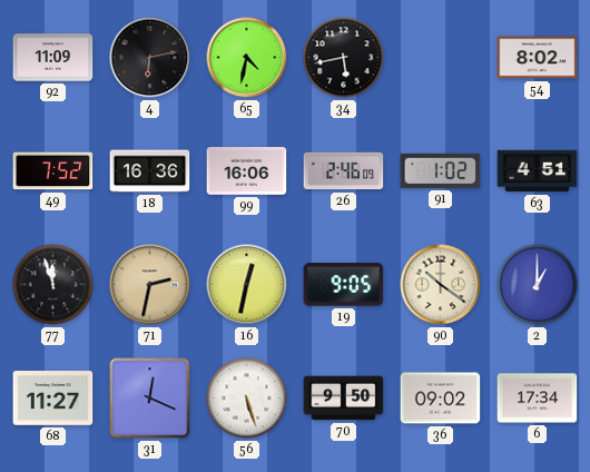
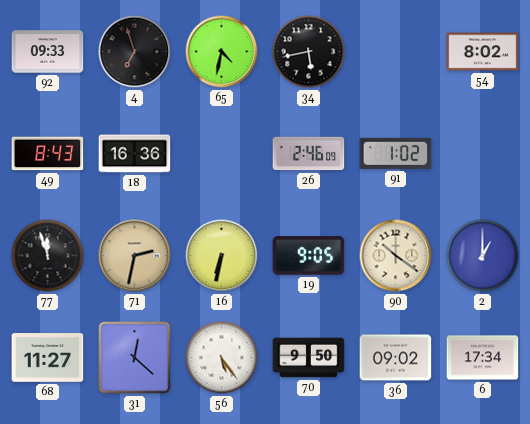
92: 11:09 -> 09:33
4: 6:13 -> 6:57
49: 7:52 -> 8:43
99: 16:06 -> none
63: 4:51 -> none
16: 12:32 -> 6:32
31: 12:19 -> 12:22
56: 5:27 -> 5:24
